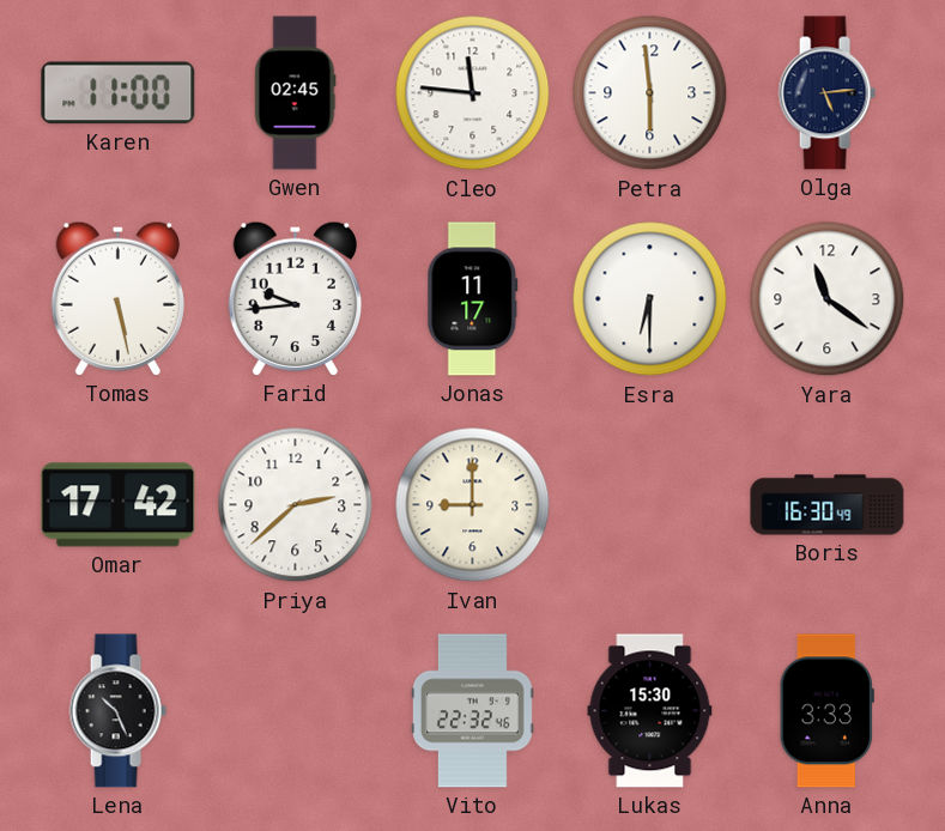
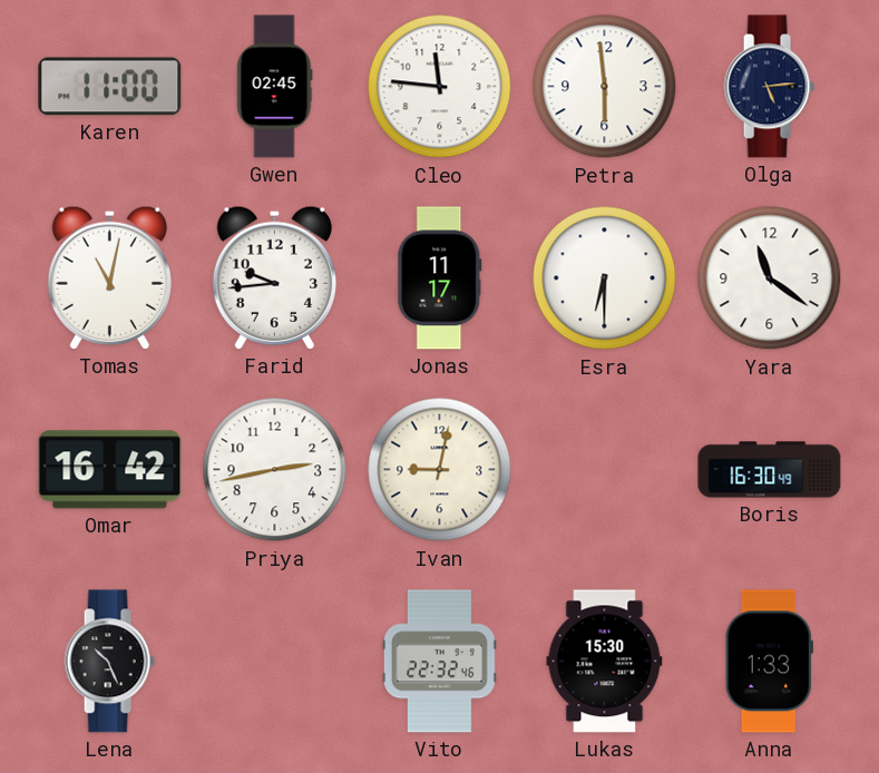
Tomas: 5:28 -> 11:02
Omar: 17:42 -> 16:42
Priya: 2:38 -> 2:43
Ivan: 9:00 -> 9:02
Anna: 3:33 -> 1:33
